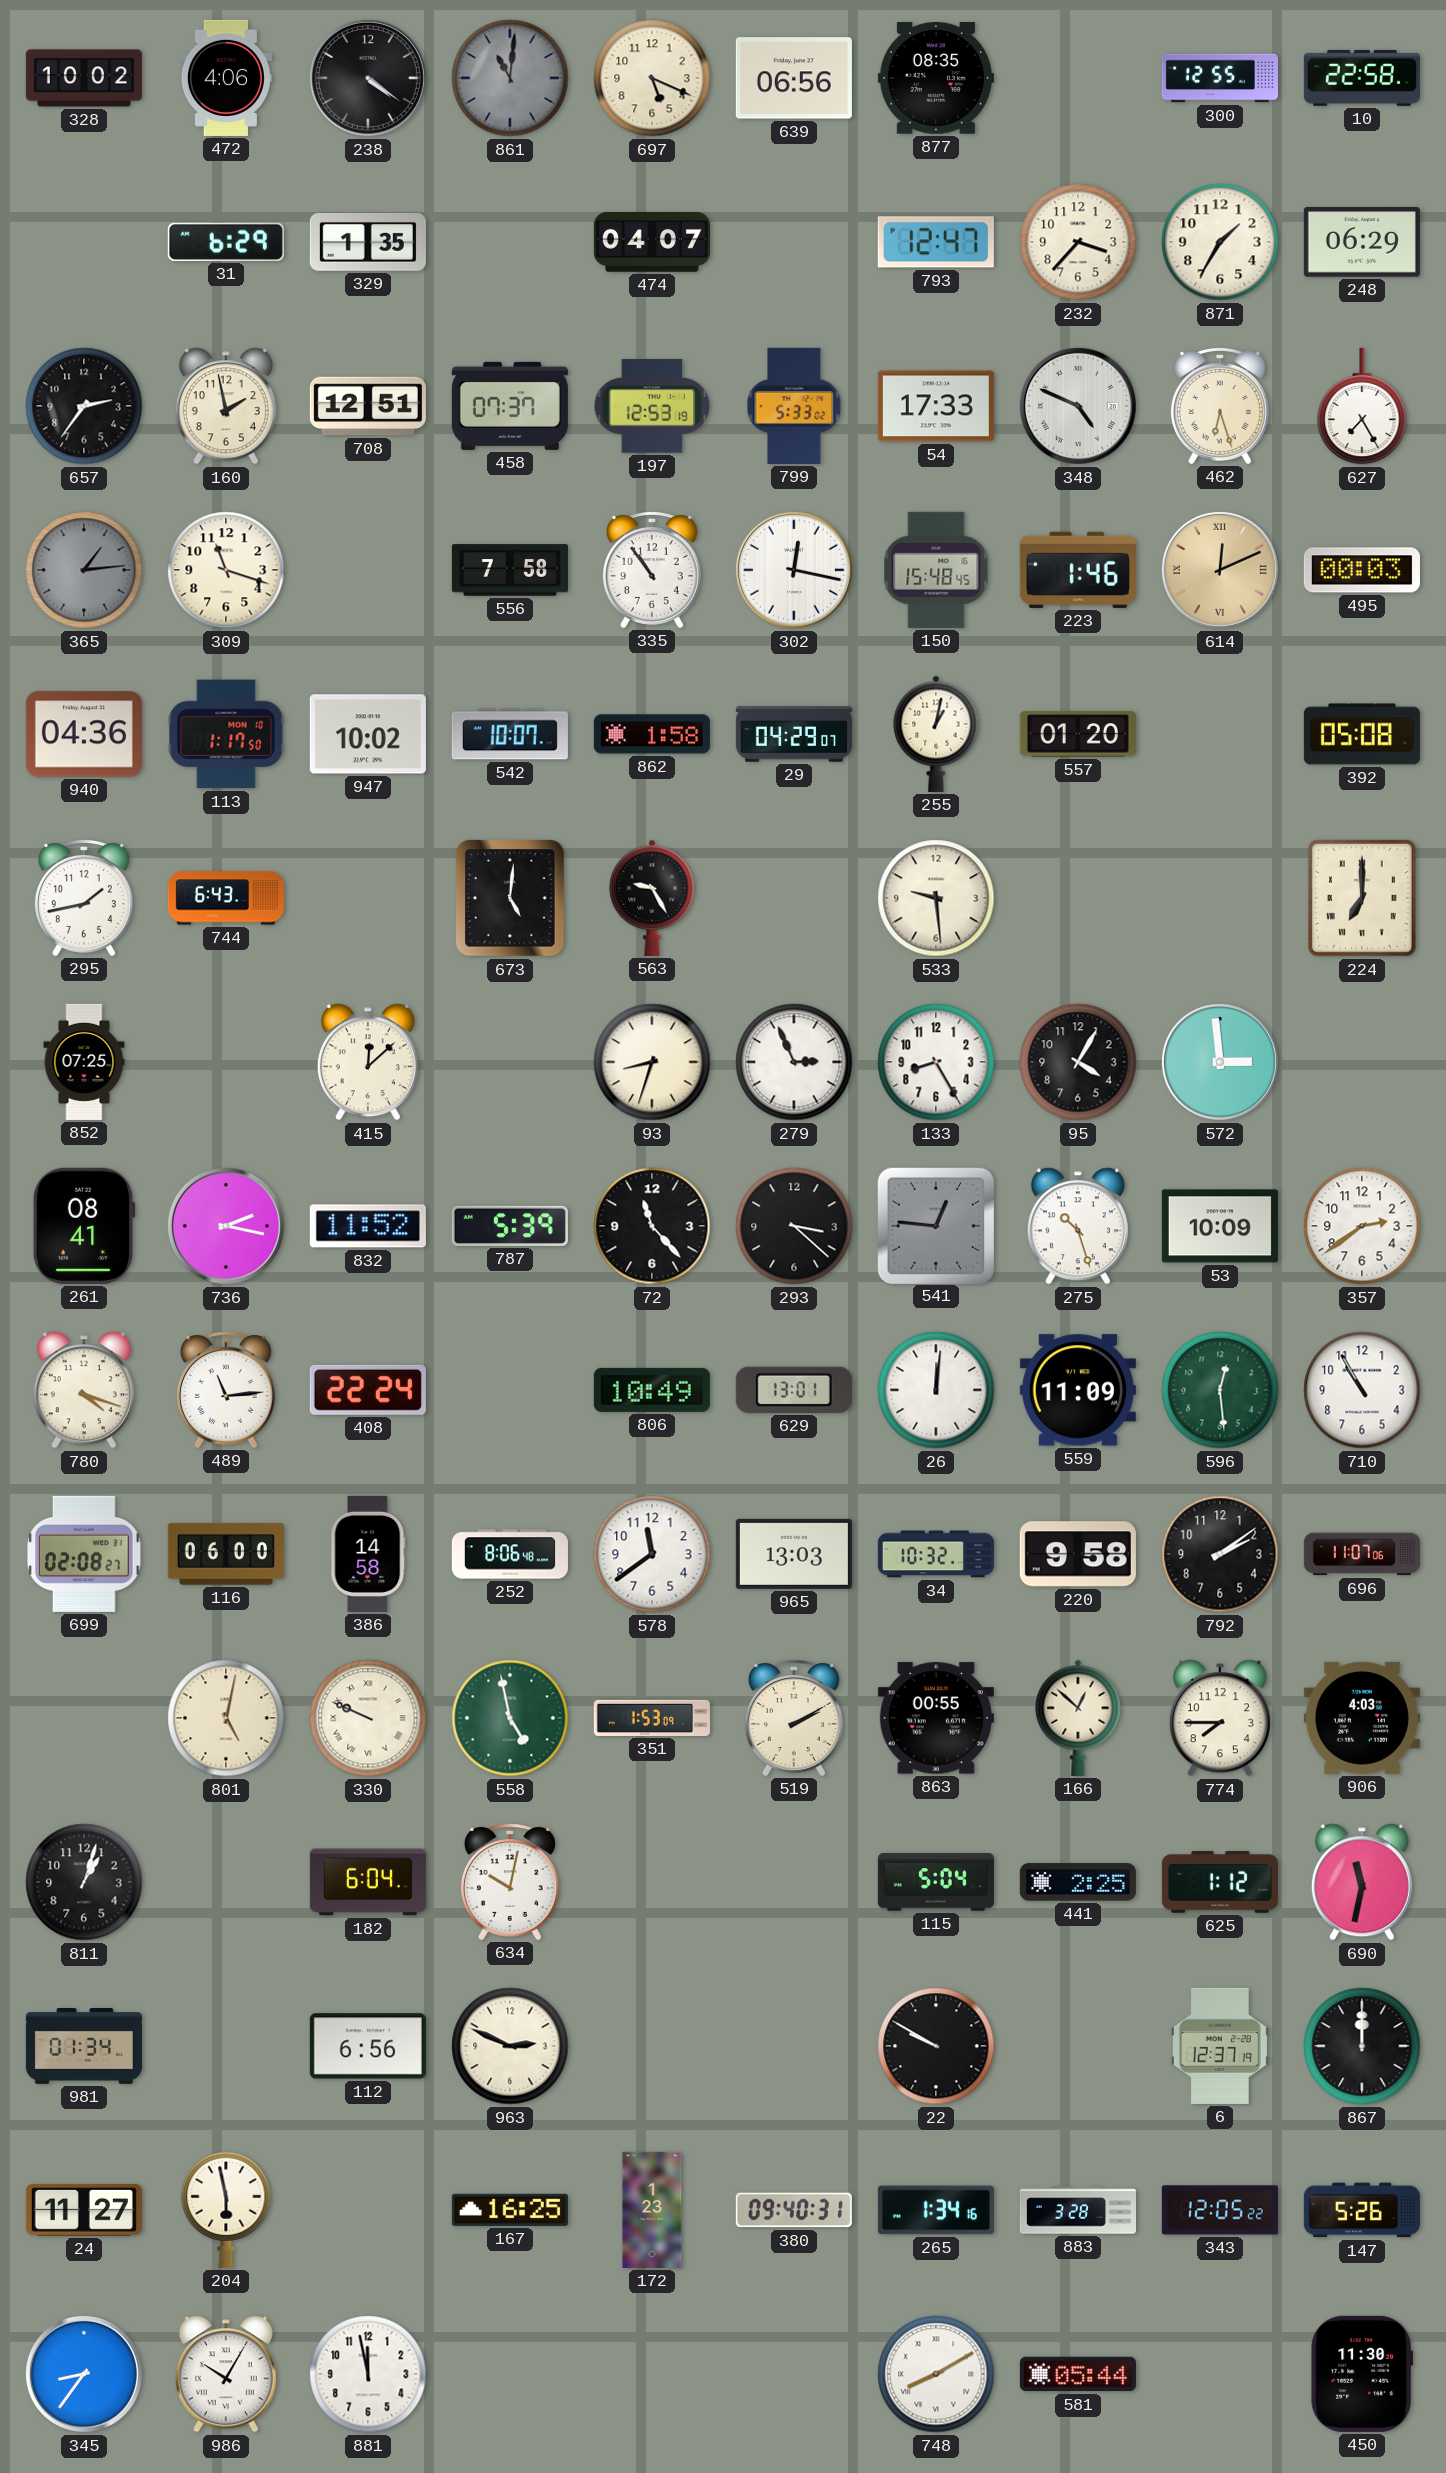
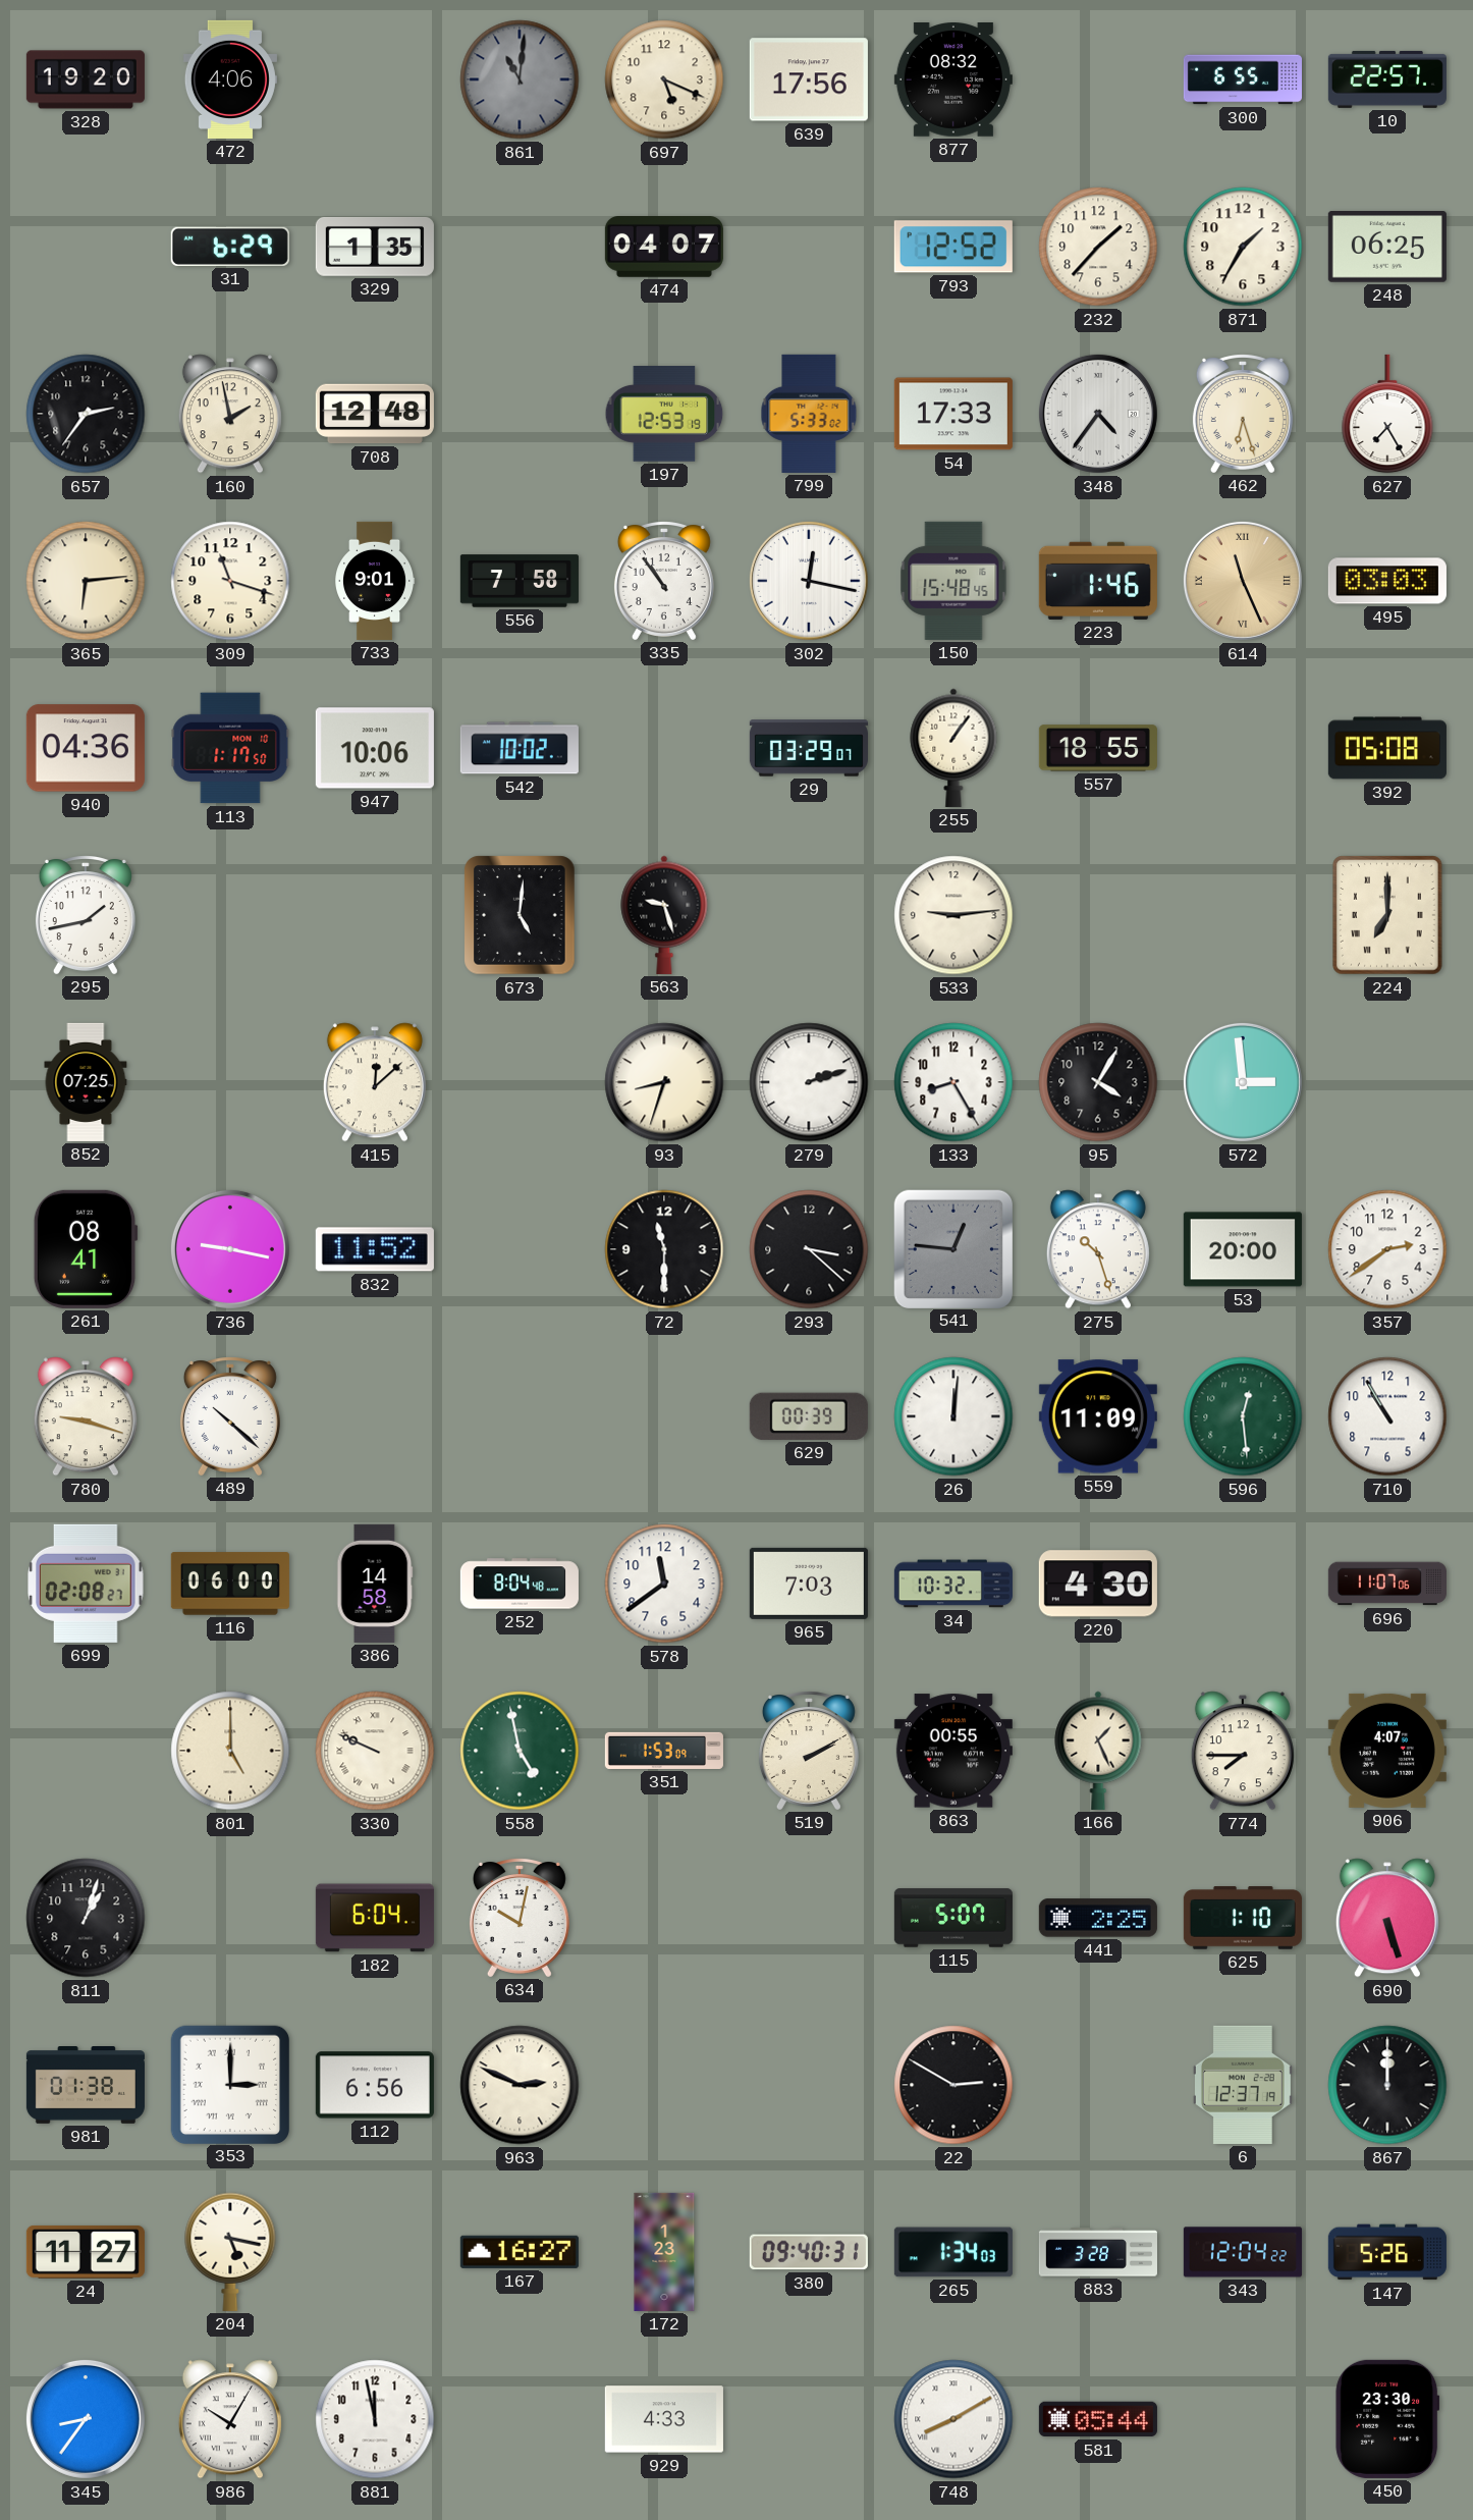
328: 10:02 -> 19:20
238: 4:21 -> none
639: 06:56 -> 17:56
877: 08:35 -> 08:32
300: 12:55 -> 6:55
10: 22:58 -> 22:57
793: 12:47 -> 12:52
232: 3:37 -> 1:37
248: 06:29 -> 06:25
708: 12:51 -> 12:48
458: 07:37 -> none
348: 4:49 -> 4:36
365: 1:14 -> 6:14
365 dial: grey -> cream
733: none -> 9:01
614: 12:11 -> 11:26
495: 00:03 -> 03:03
947: 10:02 -> 10:06
542: 10:07 -> 10:02
862: 1:58 -> none
29: 04:29 -> 03:29
255: 1:02 -> 1:06
557: 01:20 -> 18:55
744: 6:43 -> none
563: 9:25 -> 9:27
533: 9:29 -> 9:14
279: 2:56 -> 2:12
736: 2:17 -> 9:17
787: 5:39 -> none
72: 11:23 -> 11:30
53: 10:09 -> 20:00
780: 4:18 -> 9:18
489: 11:14 -> 10:22
408: 22:24 -> none
806: 10:49 -> none
629: 13:01 -> 00:39
252: 8:06 -> 8:04
965: 13:03 -> 7:03
220: 9:58 -> 4:30
792: 2:09 -> none
801: 5:02 -> 5:00
166: 12:52 -> 1:26
906: 4:03 -> 4:07
115: 5:04 -> 5:07
625: 1:12 -> 1:10
690: 11:32 -> 5:27
981: 01:34 -> 01:38
353: none -> 3:00
22: 9:50 -> 2:50
204: 5:58 -> 5:17
167: 16:25 -> 16:27
265: 1:34:16 -> 1:34:03
343: 12:05 -> 12:04
929: none -> 4:33
450: 11:30 -> 23:30
